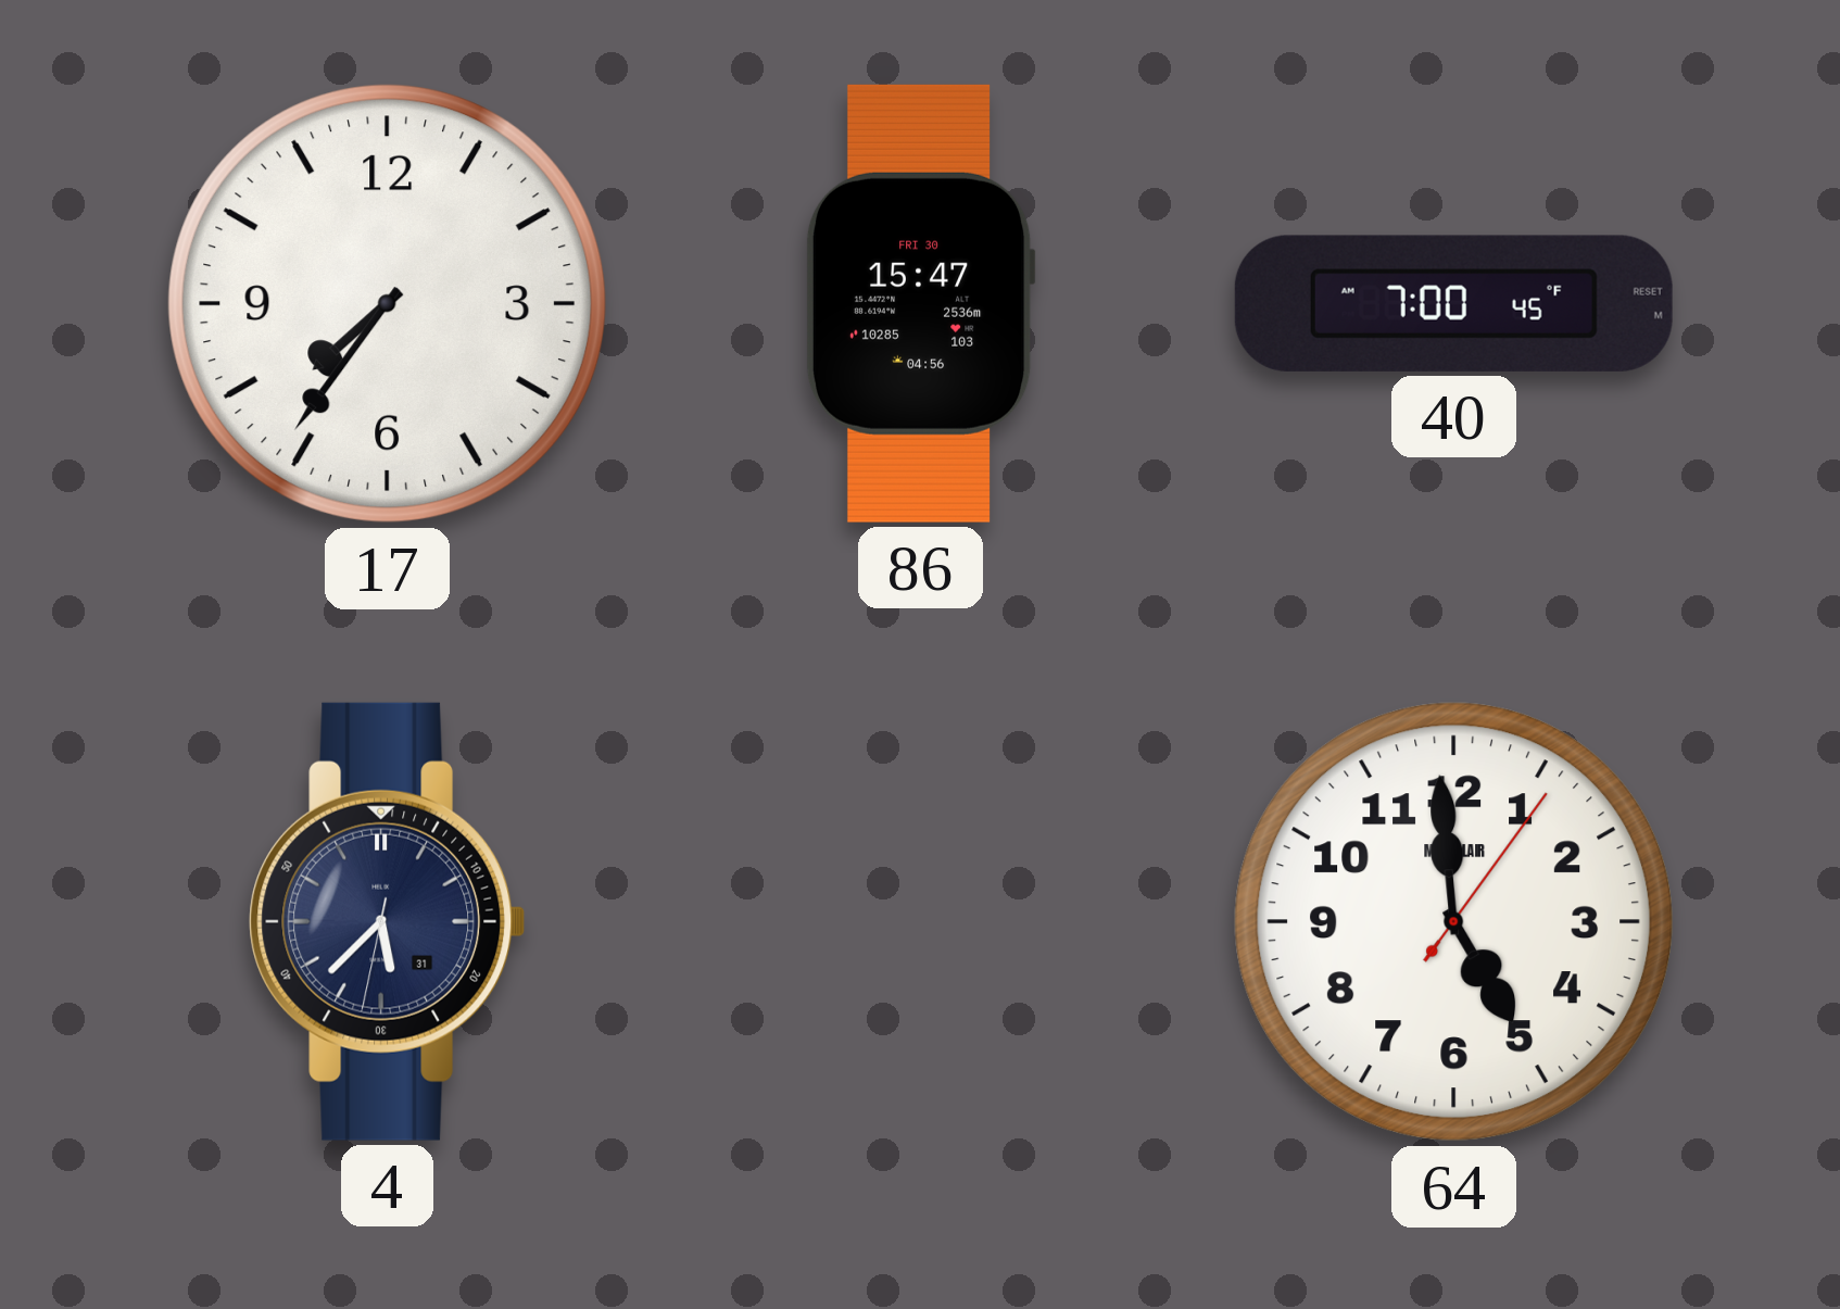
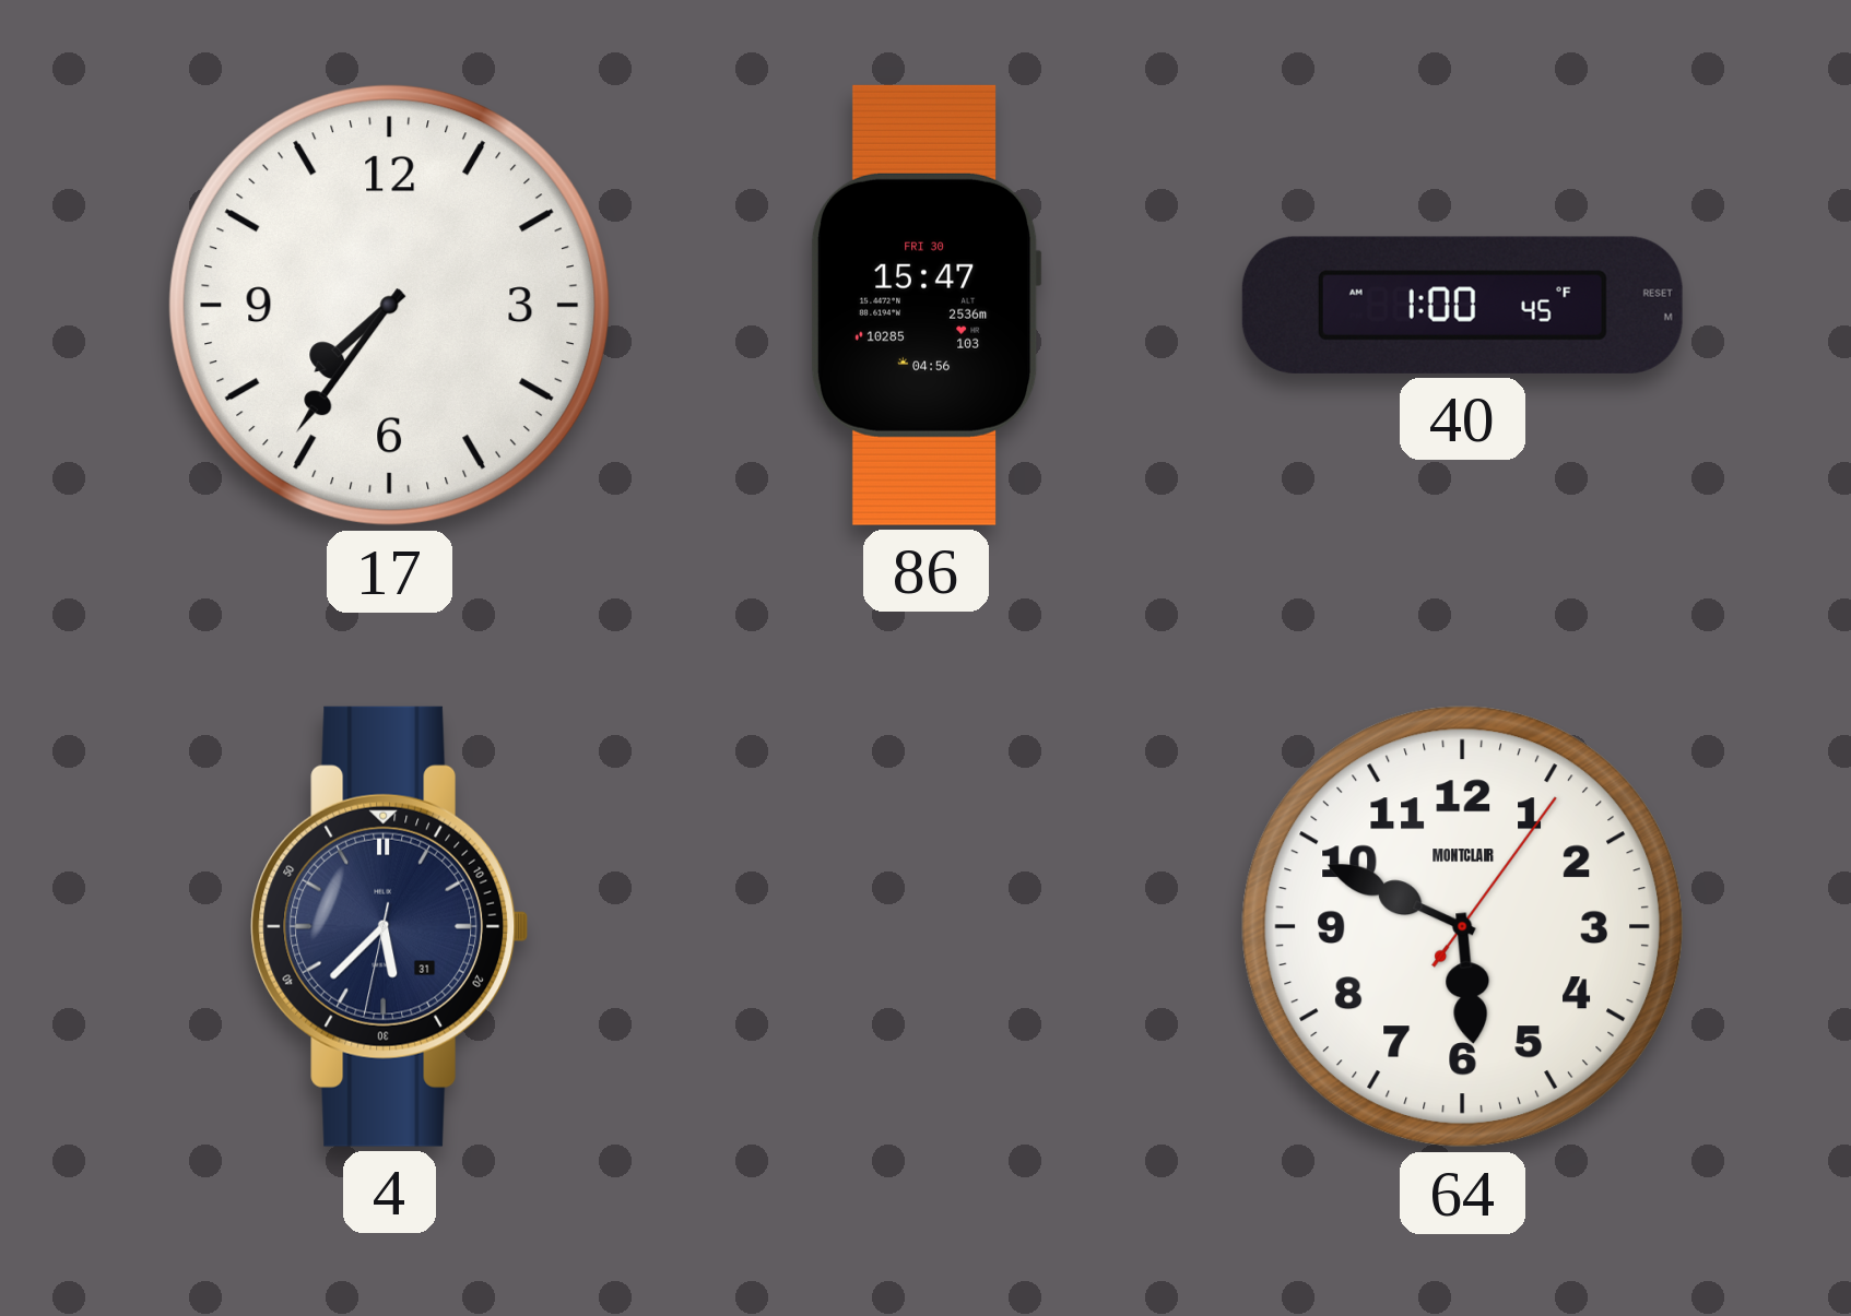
40: 7:00 -> 1:00
64: 4:59 -> 5:49
